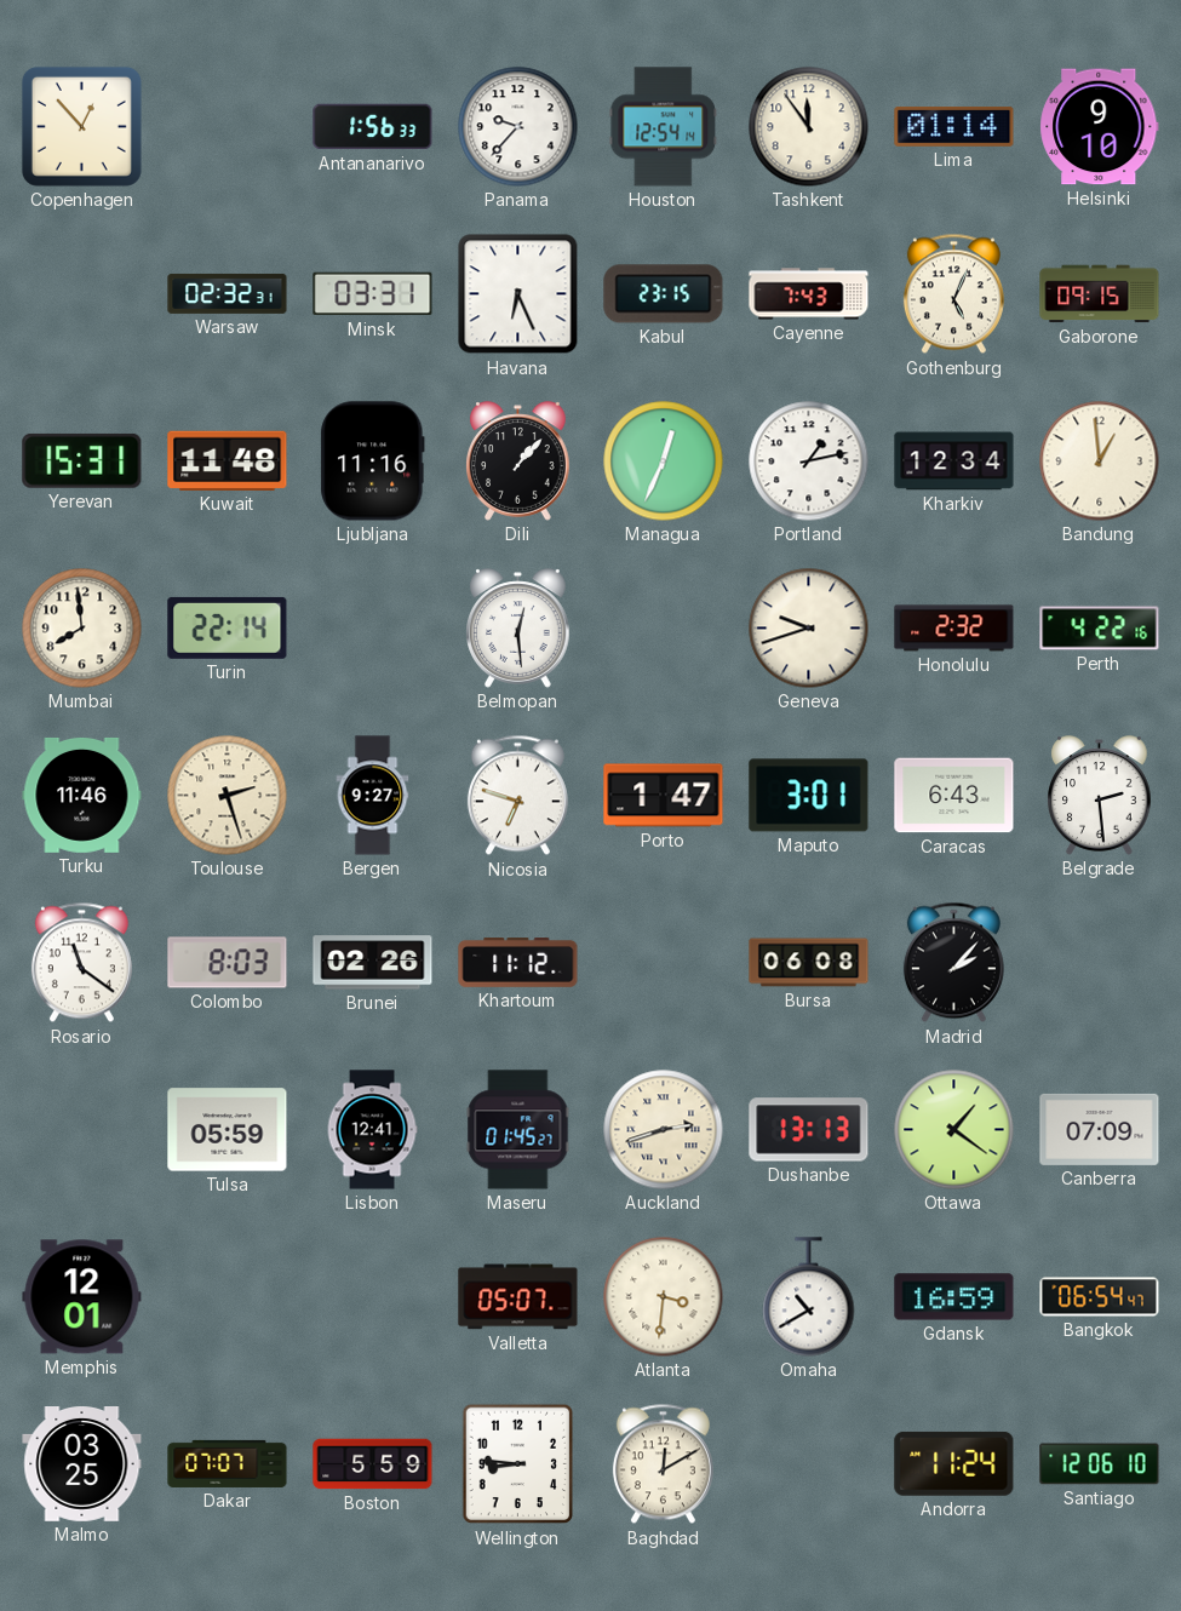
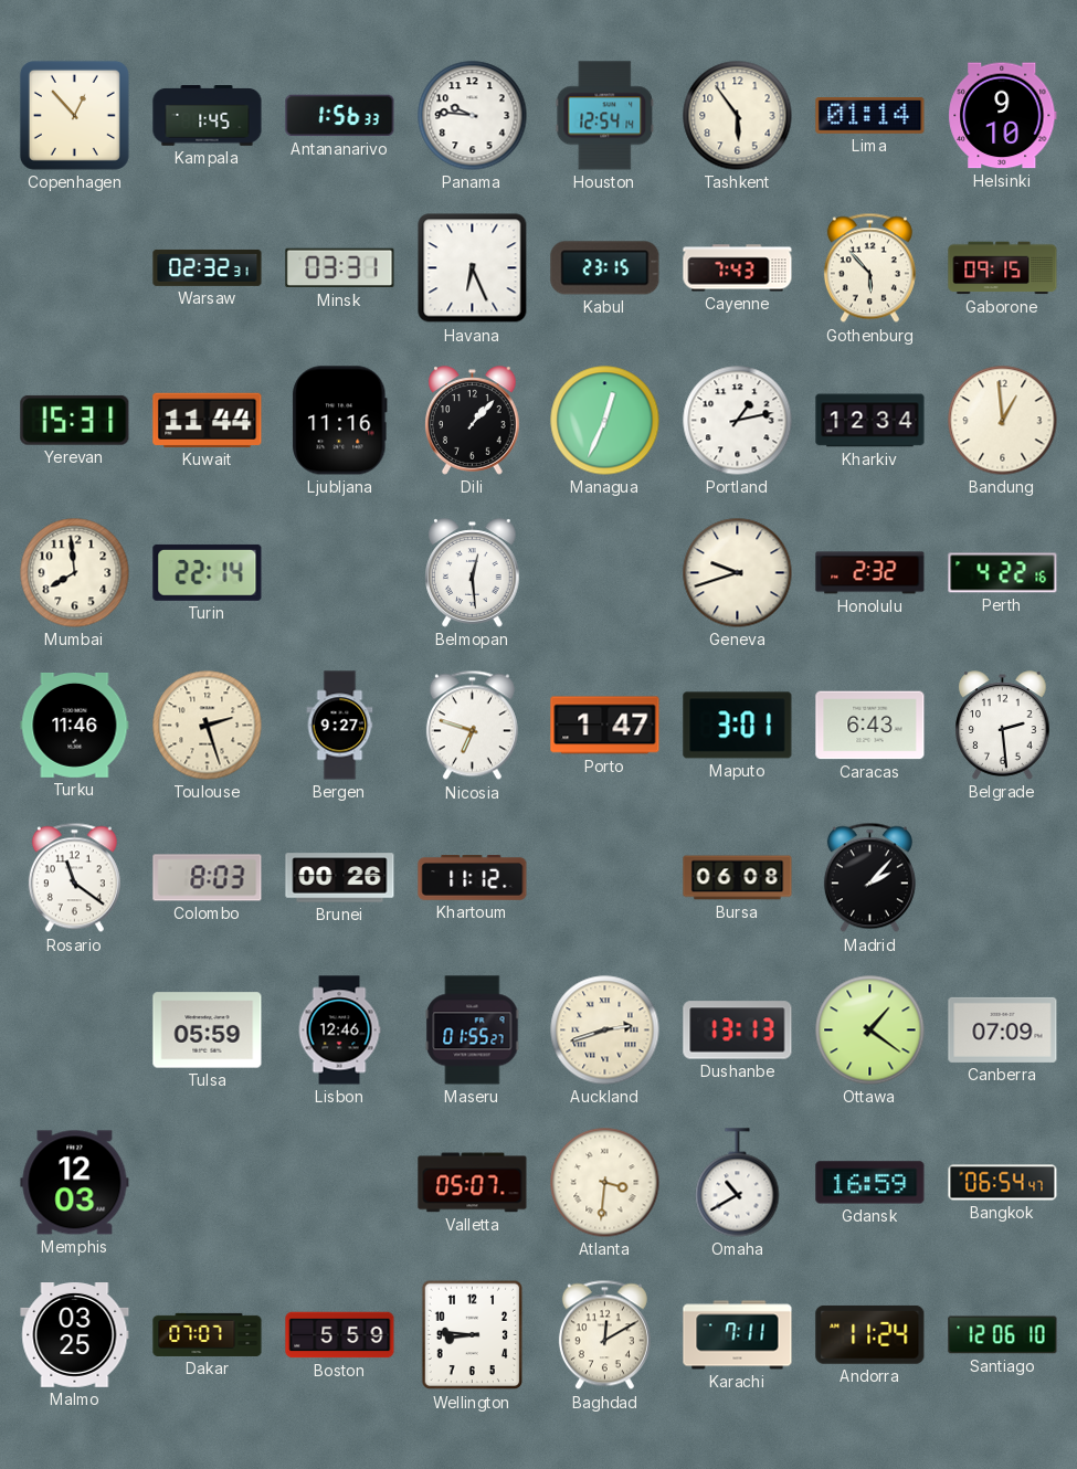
Kampala: none -> 1:45
Panama: 9:37 -> 9:46
Tashkent: 11:54 -> 5:54
Gothenburg: 5:04 -> 5:53
Kuwait: 11:48 -> 11:44
Brunei: 02:26 -> 00:26
Lisbon: 12:41 -> 12:46
Maseru: 01:45 -> 01:55
Memphis: 12:01 -> 12:03
Karachi: none -> 7:11
